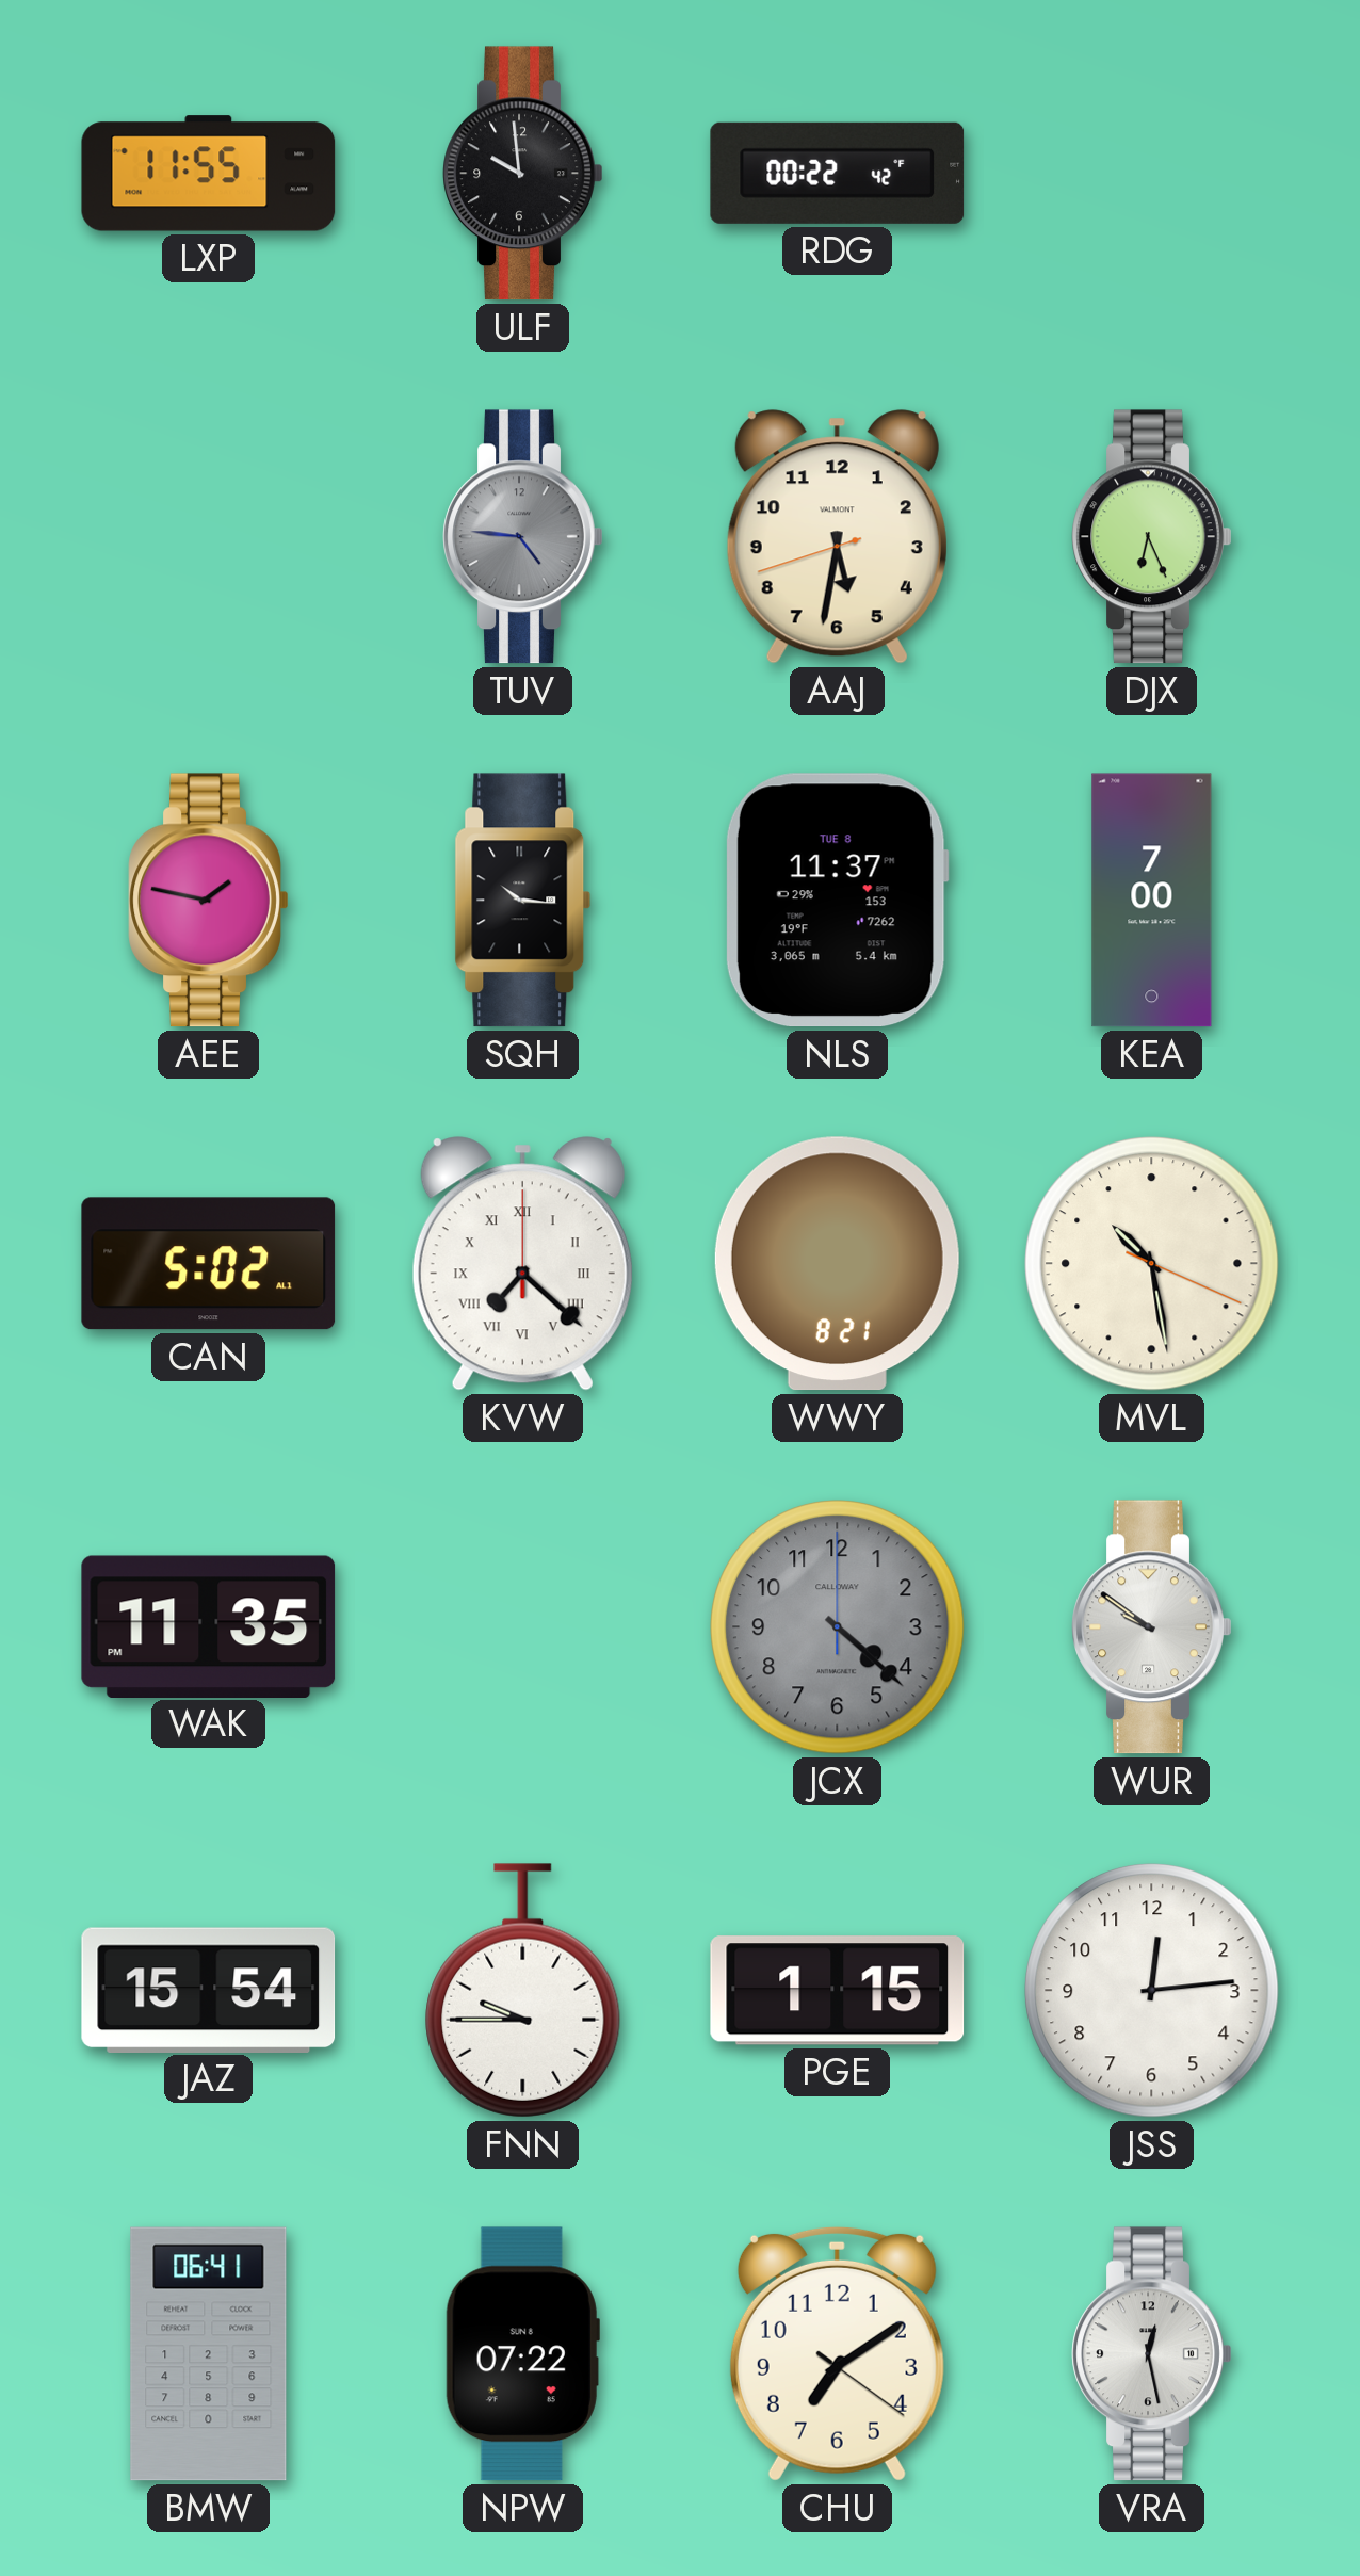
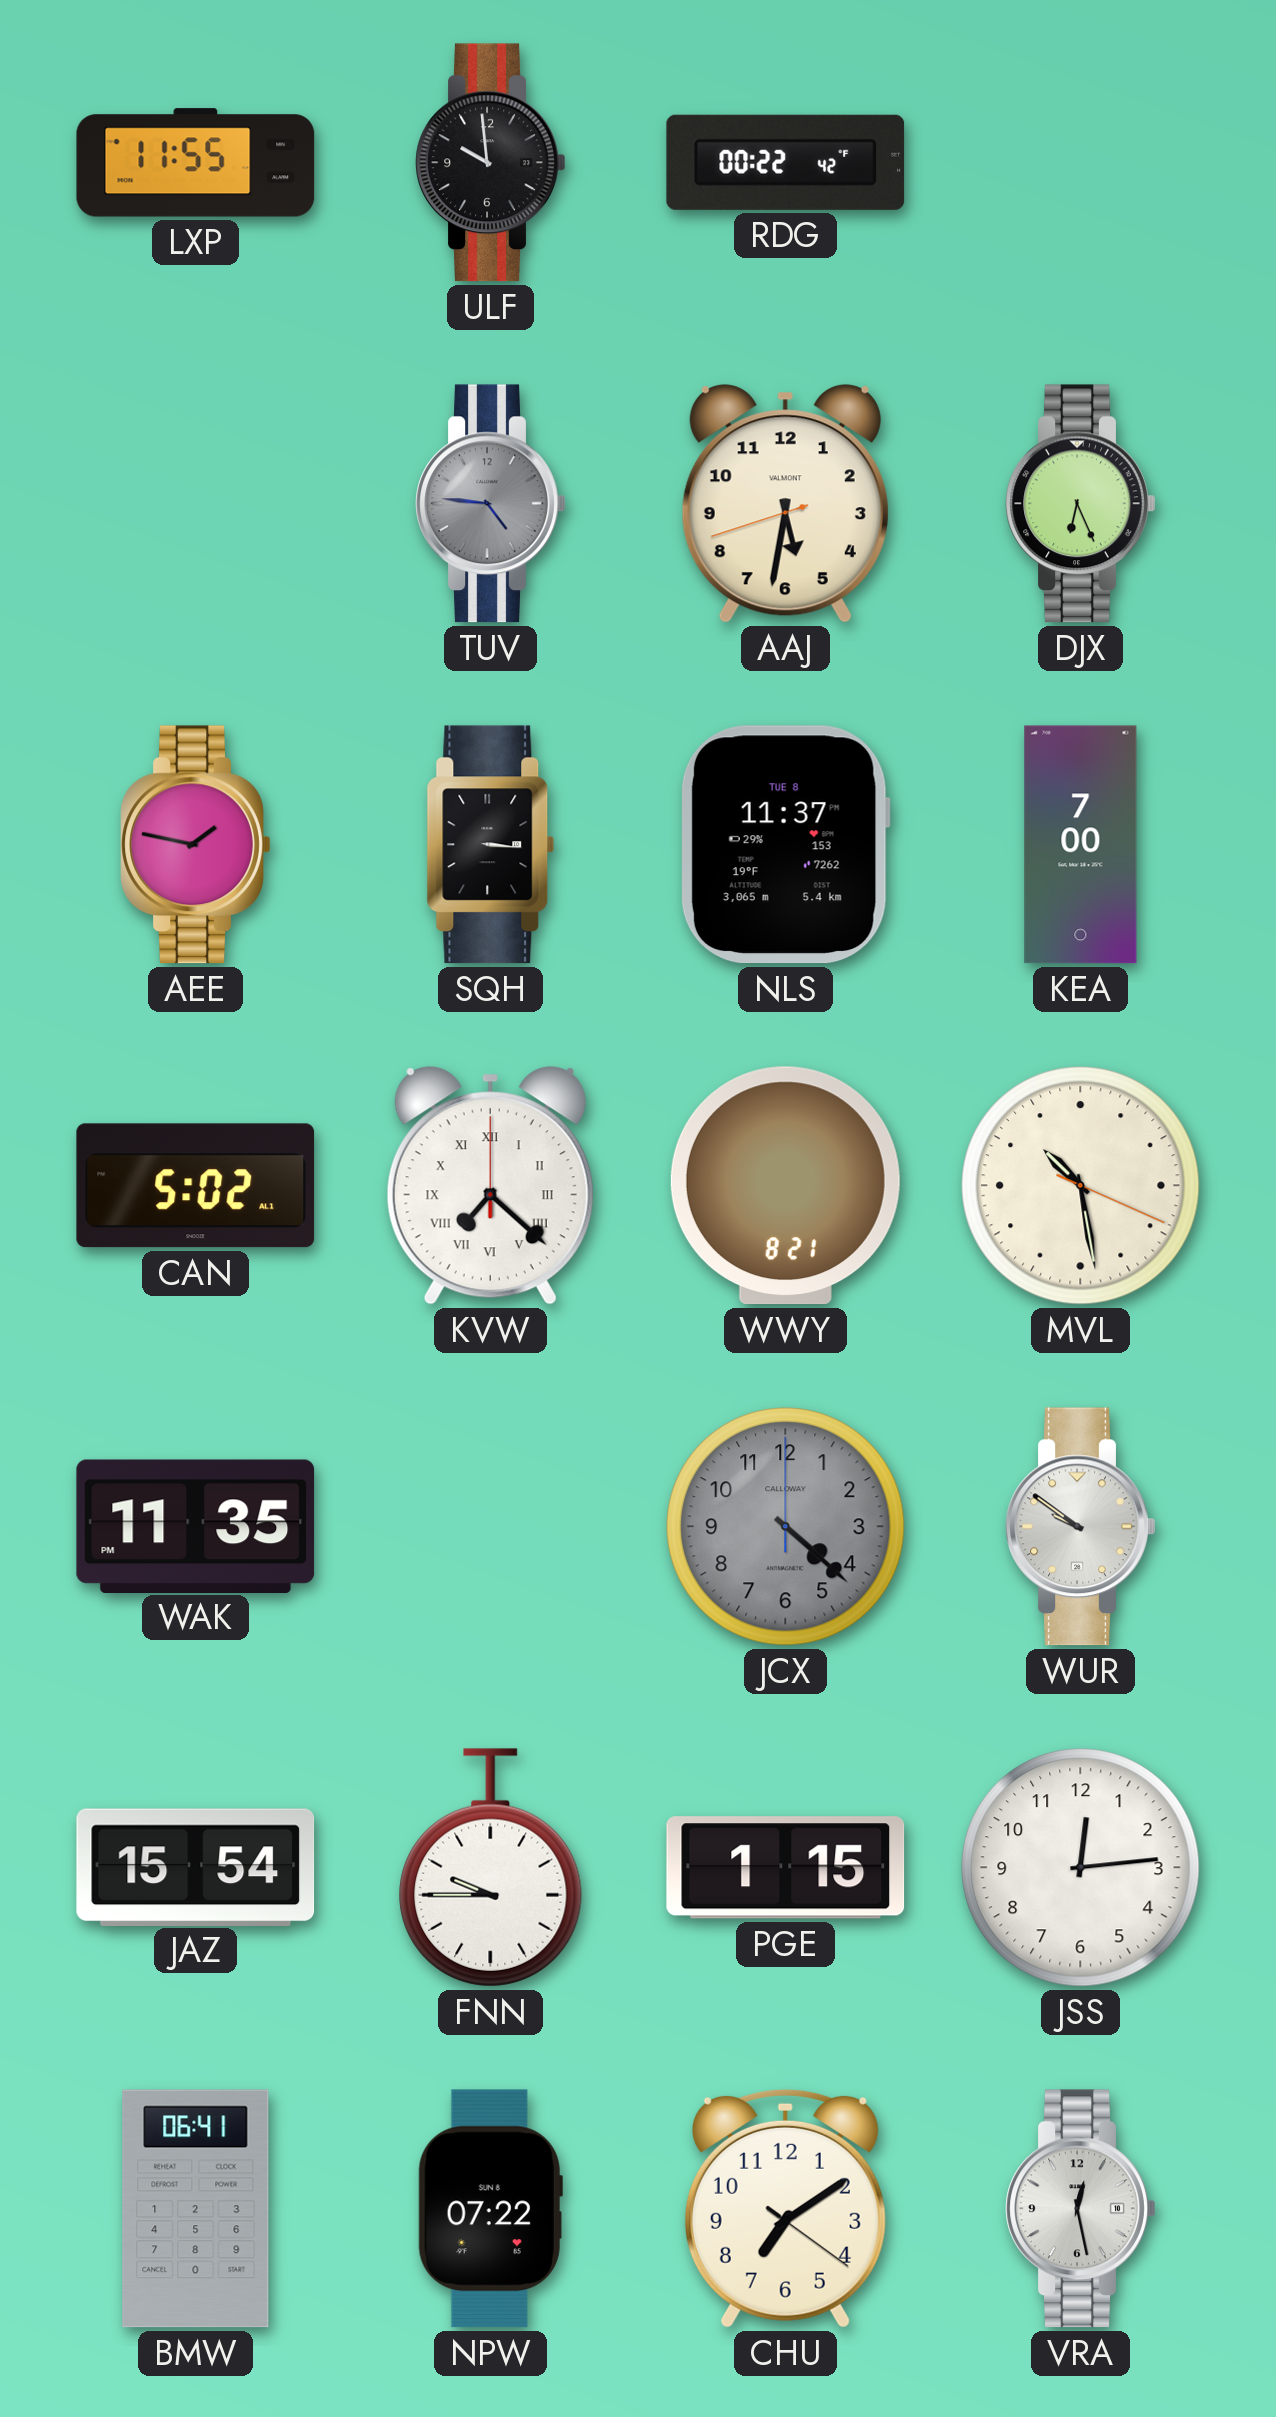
SQH: 10:16 -> 3:16
